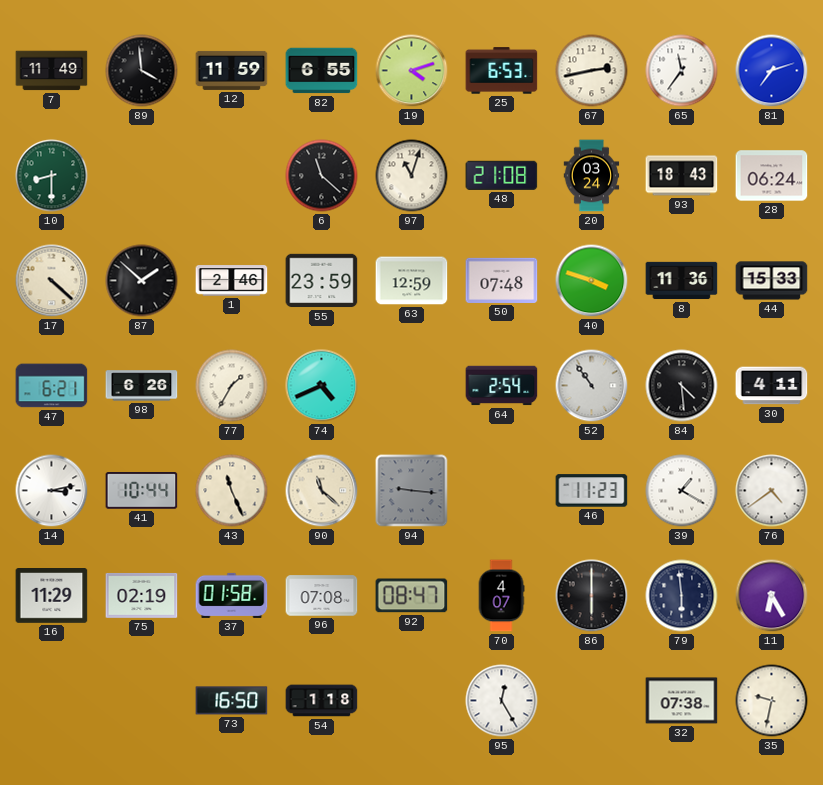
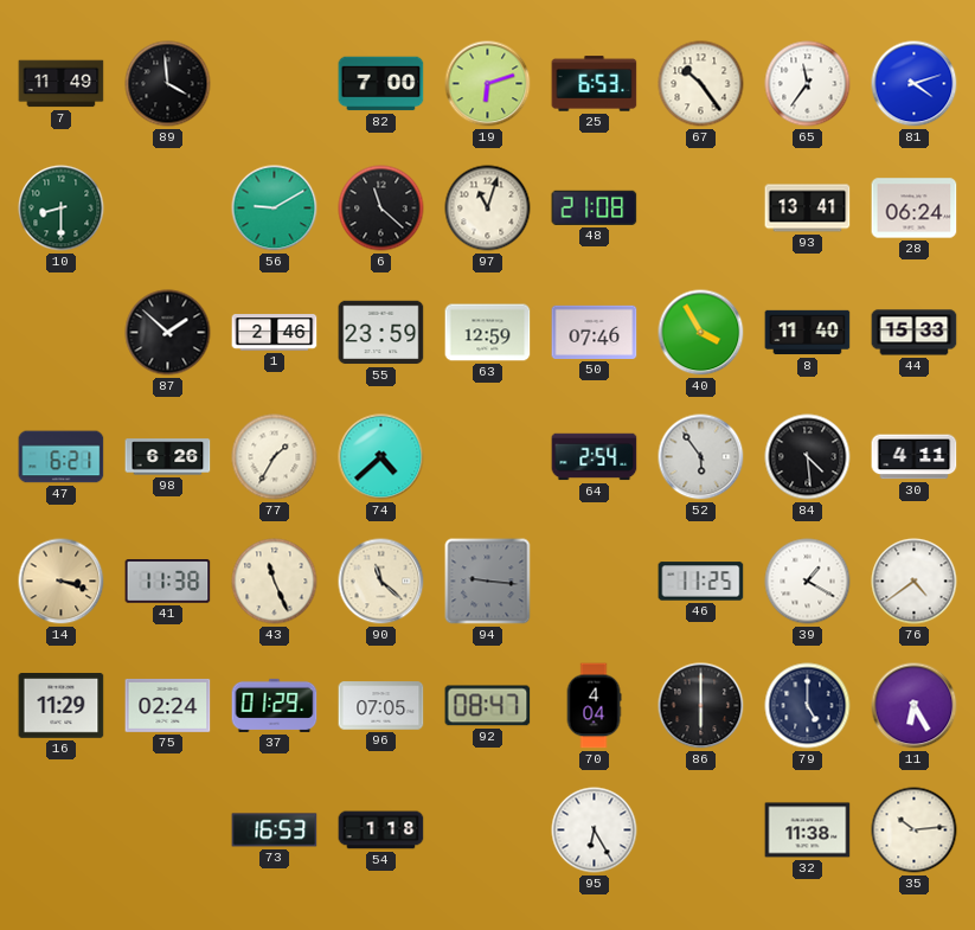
12: 11:59 -> none
82: 6:55 -> 7:00
19: 4:12 -> 6:12
67: 2:43 -> 10:24
81: 7:12 -> 4:12
56: none -> 9:10
20: 03:24 -> none
93: 18:43 -> 13:41
17: 4:22 -> none
50: 07:48 -> 07:46
40: 3:48 -> 3:55
8: 11:36 -> 11:40
74: 4:41 -> 4:38
52: 10:54 -> 5:54
14: 3:13 -> 3:18
14 dial: white -> champagne
41: 10:44 -> 11:38
46: 11:23 -> 11:25
75: 02:19 -> 02:24
37: 01:58 -> 01:29
96: 07:08 -> 07:05
70: 4:07 -> 4:04
79: 5:59 -> 5:00
73: 16:50 -> 16:53
95: 12:25 -> 6:25
32: 07:38 -> 11:38
35: 9:32 -> 10:14
